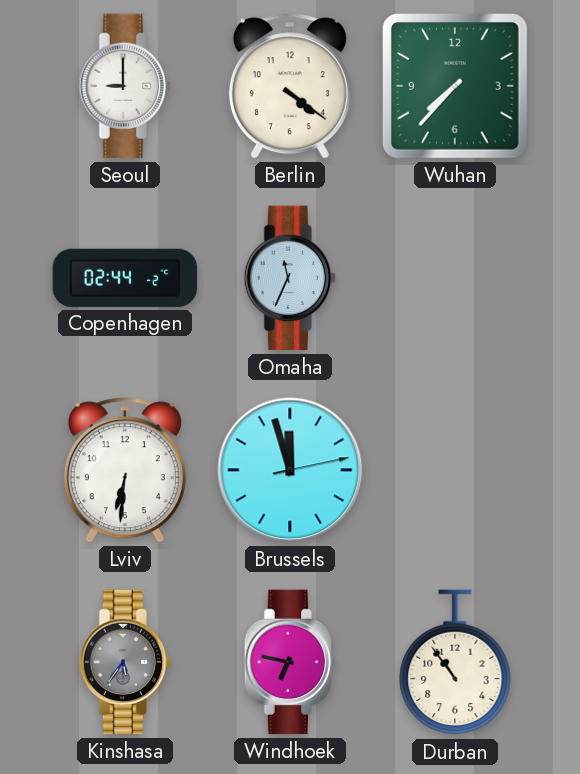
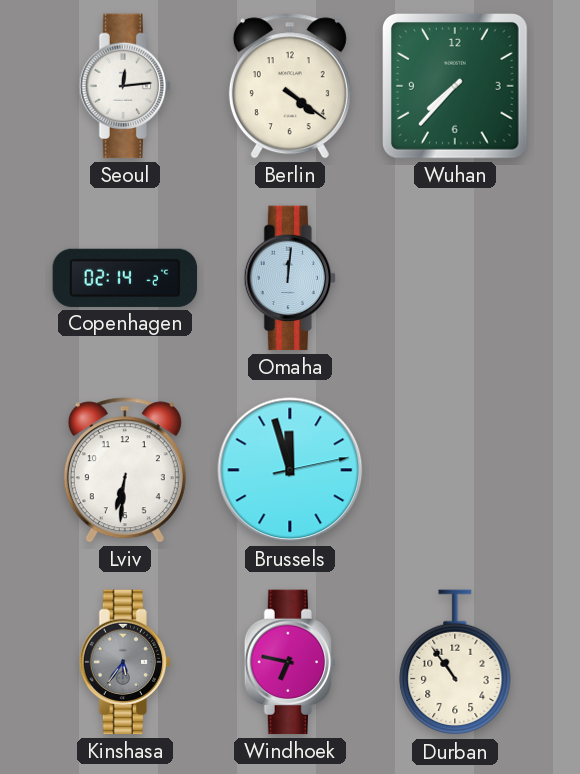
Seoul: 9:00 -> 12:14
Copenhagen: 02:44 -> 02:14
Omaha: 11:34 -> 12:01
